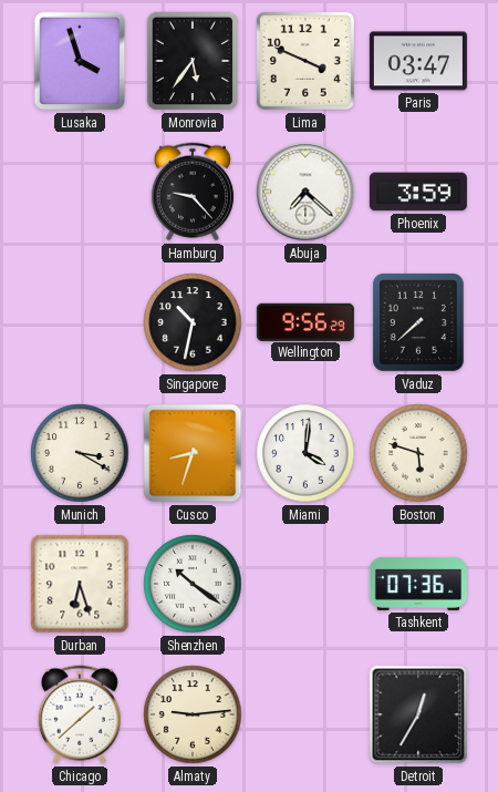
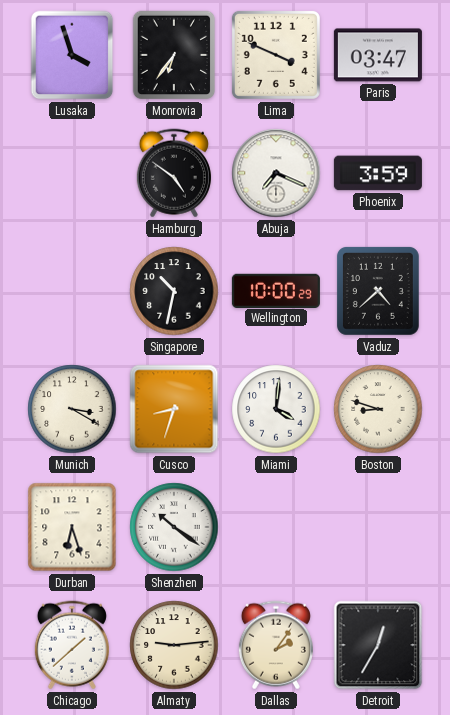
Monrovia: 5:36 -> 6:36
Hamburg: 9:23 -> 4:51
Abuja: 7:22 -> 7:19
Wellington: 9:56 -> 10:00
Vaduz: 7:38 -> 4:38
Boston: 5:48 -> 8:48
Tashkent: 07:36 -> none
Dallas: none -> 2:06
